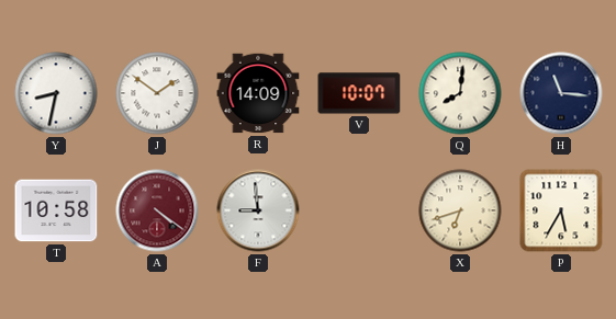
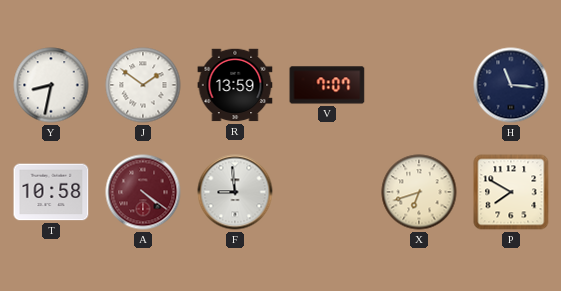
R: 14:09 -> 13:59
V: 10:07 -> 7:07
Q: 8:01 -> none
P: 5:35 -> 7:50
